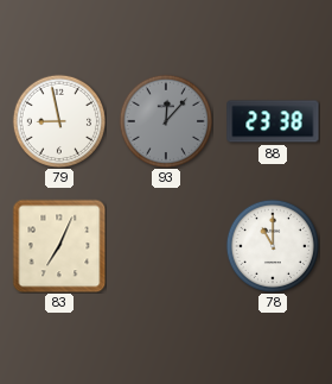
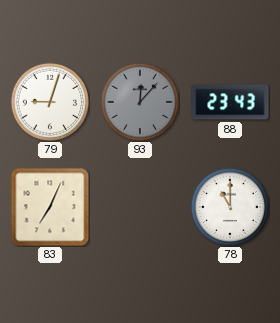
79: 8:58 -> 9:03
88: 23:38 -> 23:43
